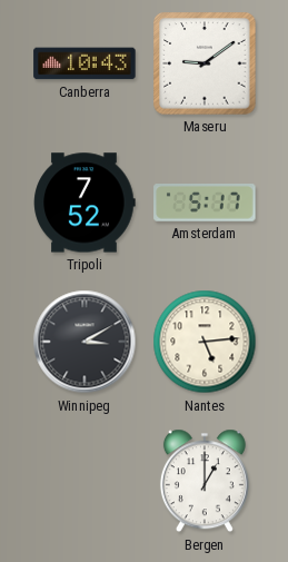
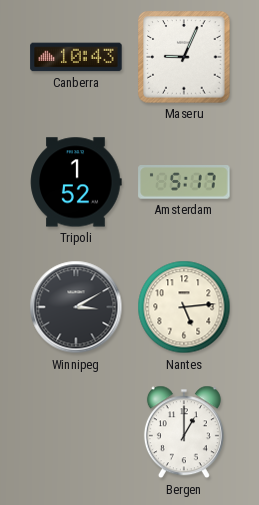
Maseru: 9:09 -> 9:04
Tripoli: 7:52 -> 1:52
